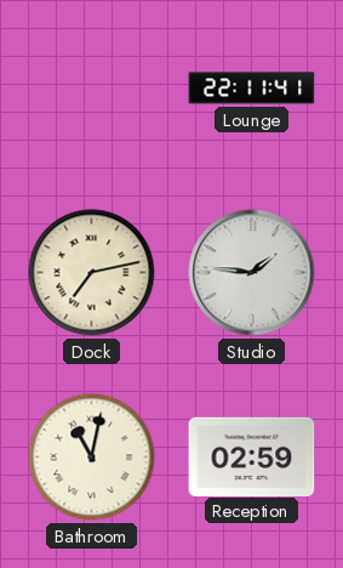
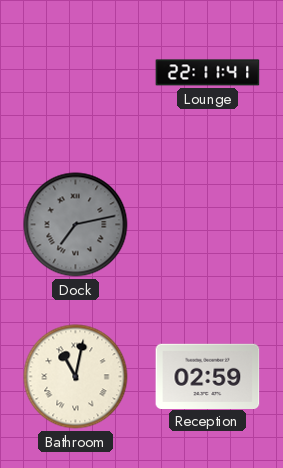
Dock dial: cream -> grey
Studio: 1:46 -> none
